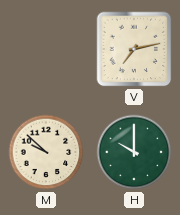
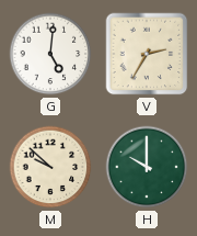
G: none -> 5:01
V: 7:13 -> 2:35
